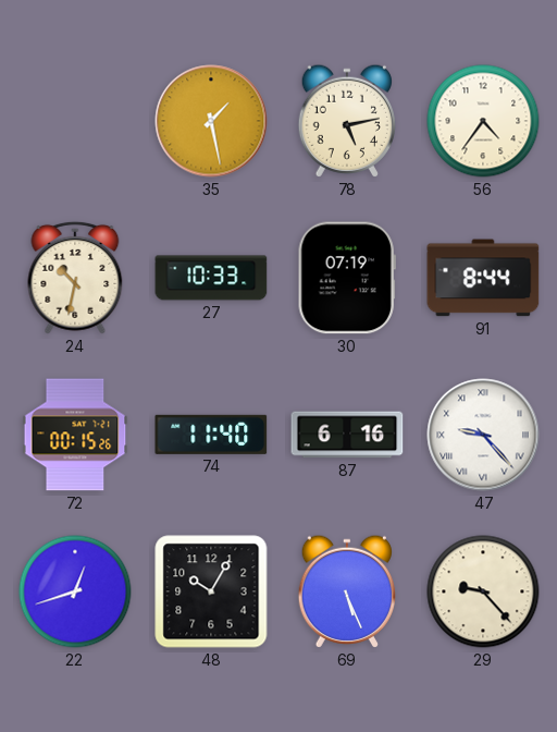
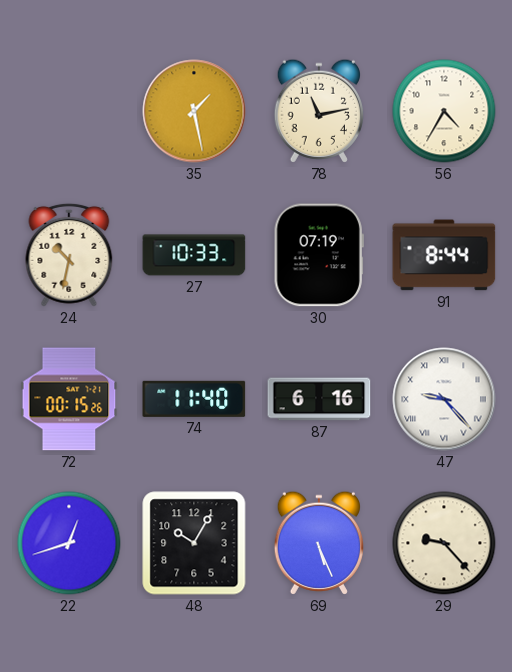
78: 5:13 -> 11:13
56: 4:36 -> 4:35
